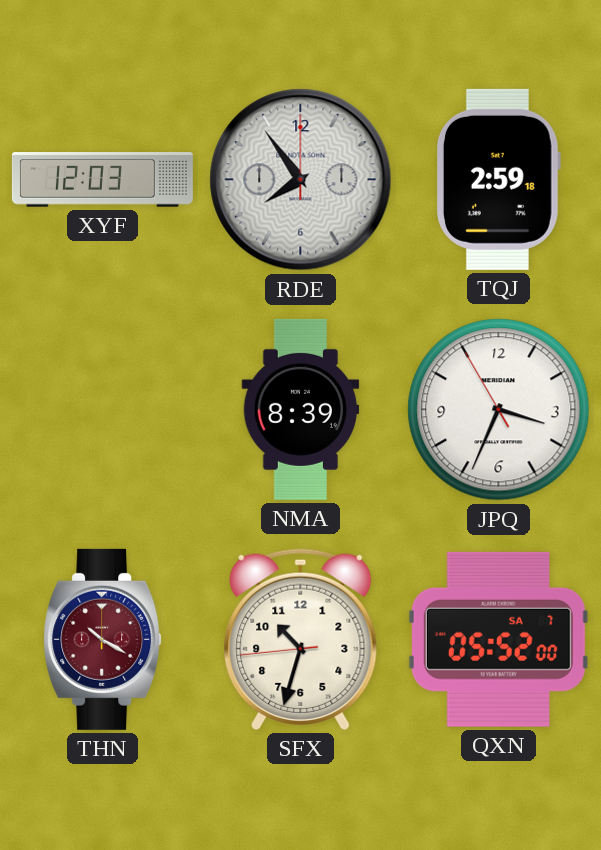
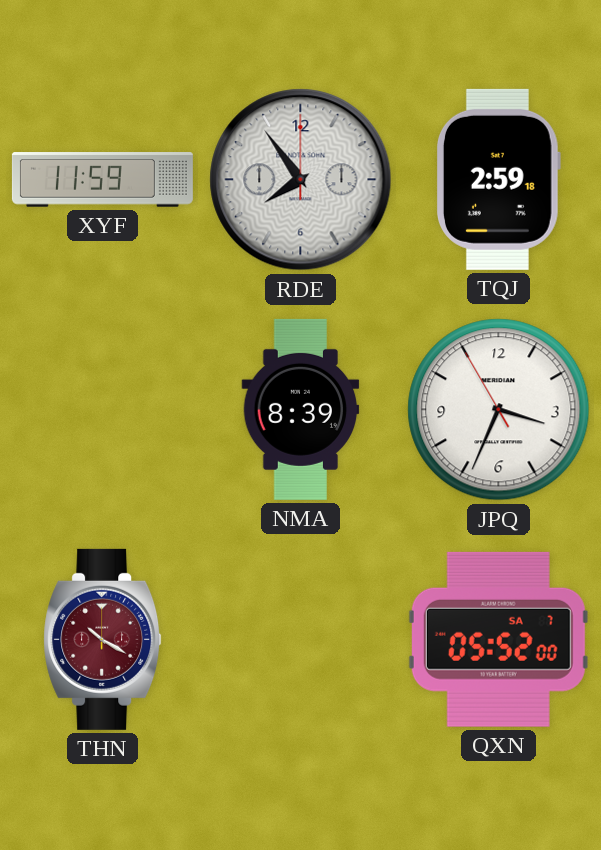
XYF: 12:03 -> 11:59
SFX: 10:32 -> none
